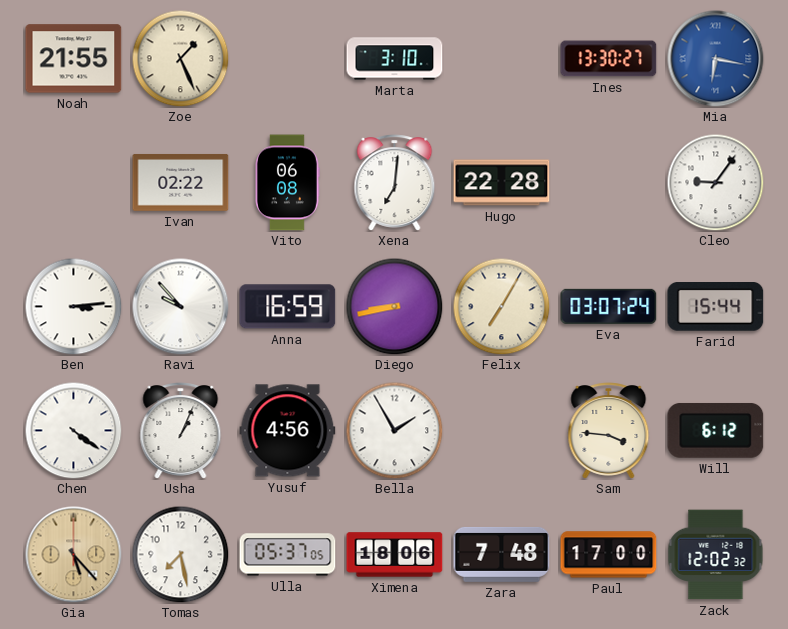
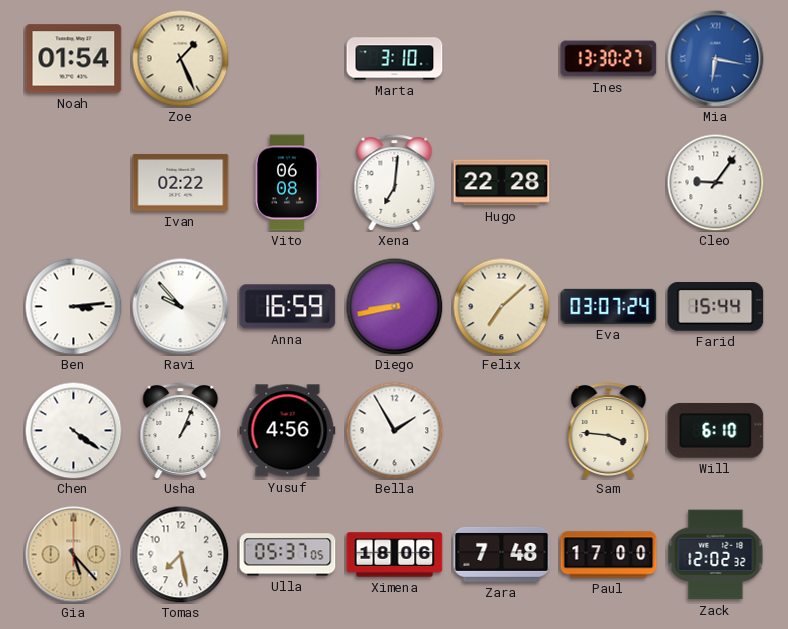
Noah: 21:55 -> 01:54
Felix: 7:05 -> 7:08
Will: 6:12 -> 6:10
